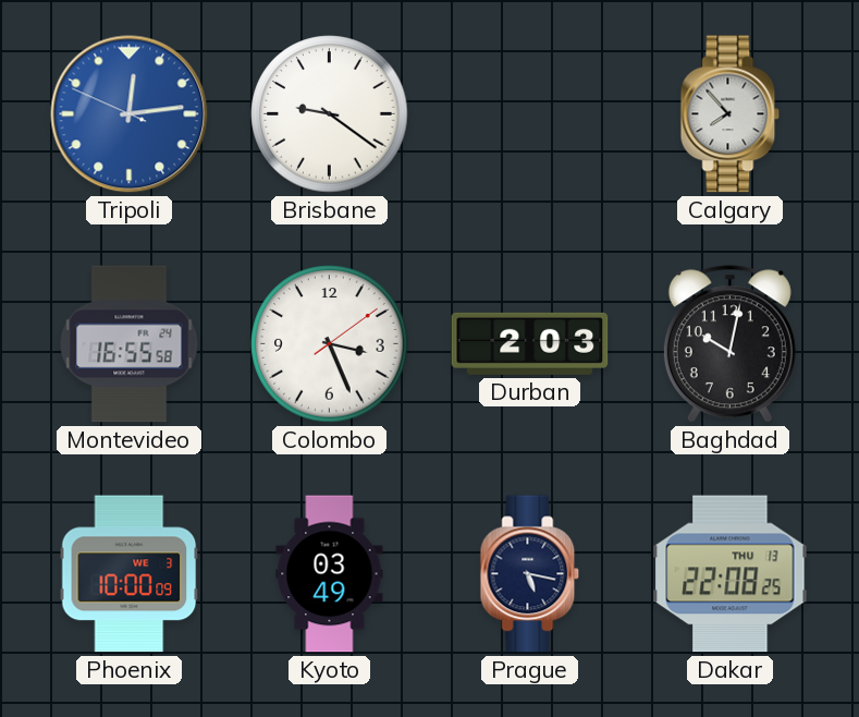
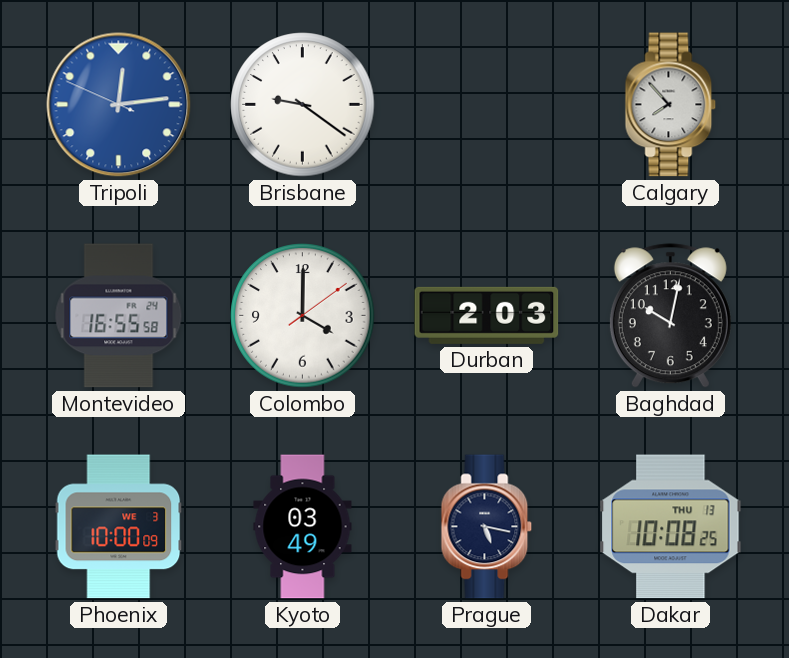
Colombo: 3:26 -> 4:00
Dakar: 22:08 -> 10:08
